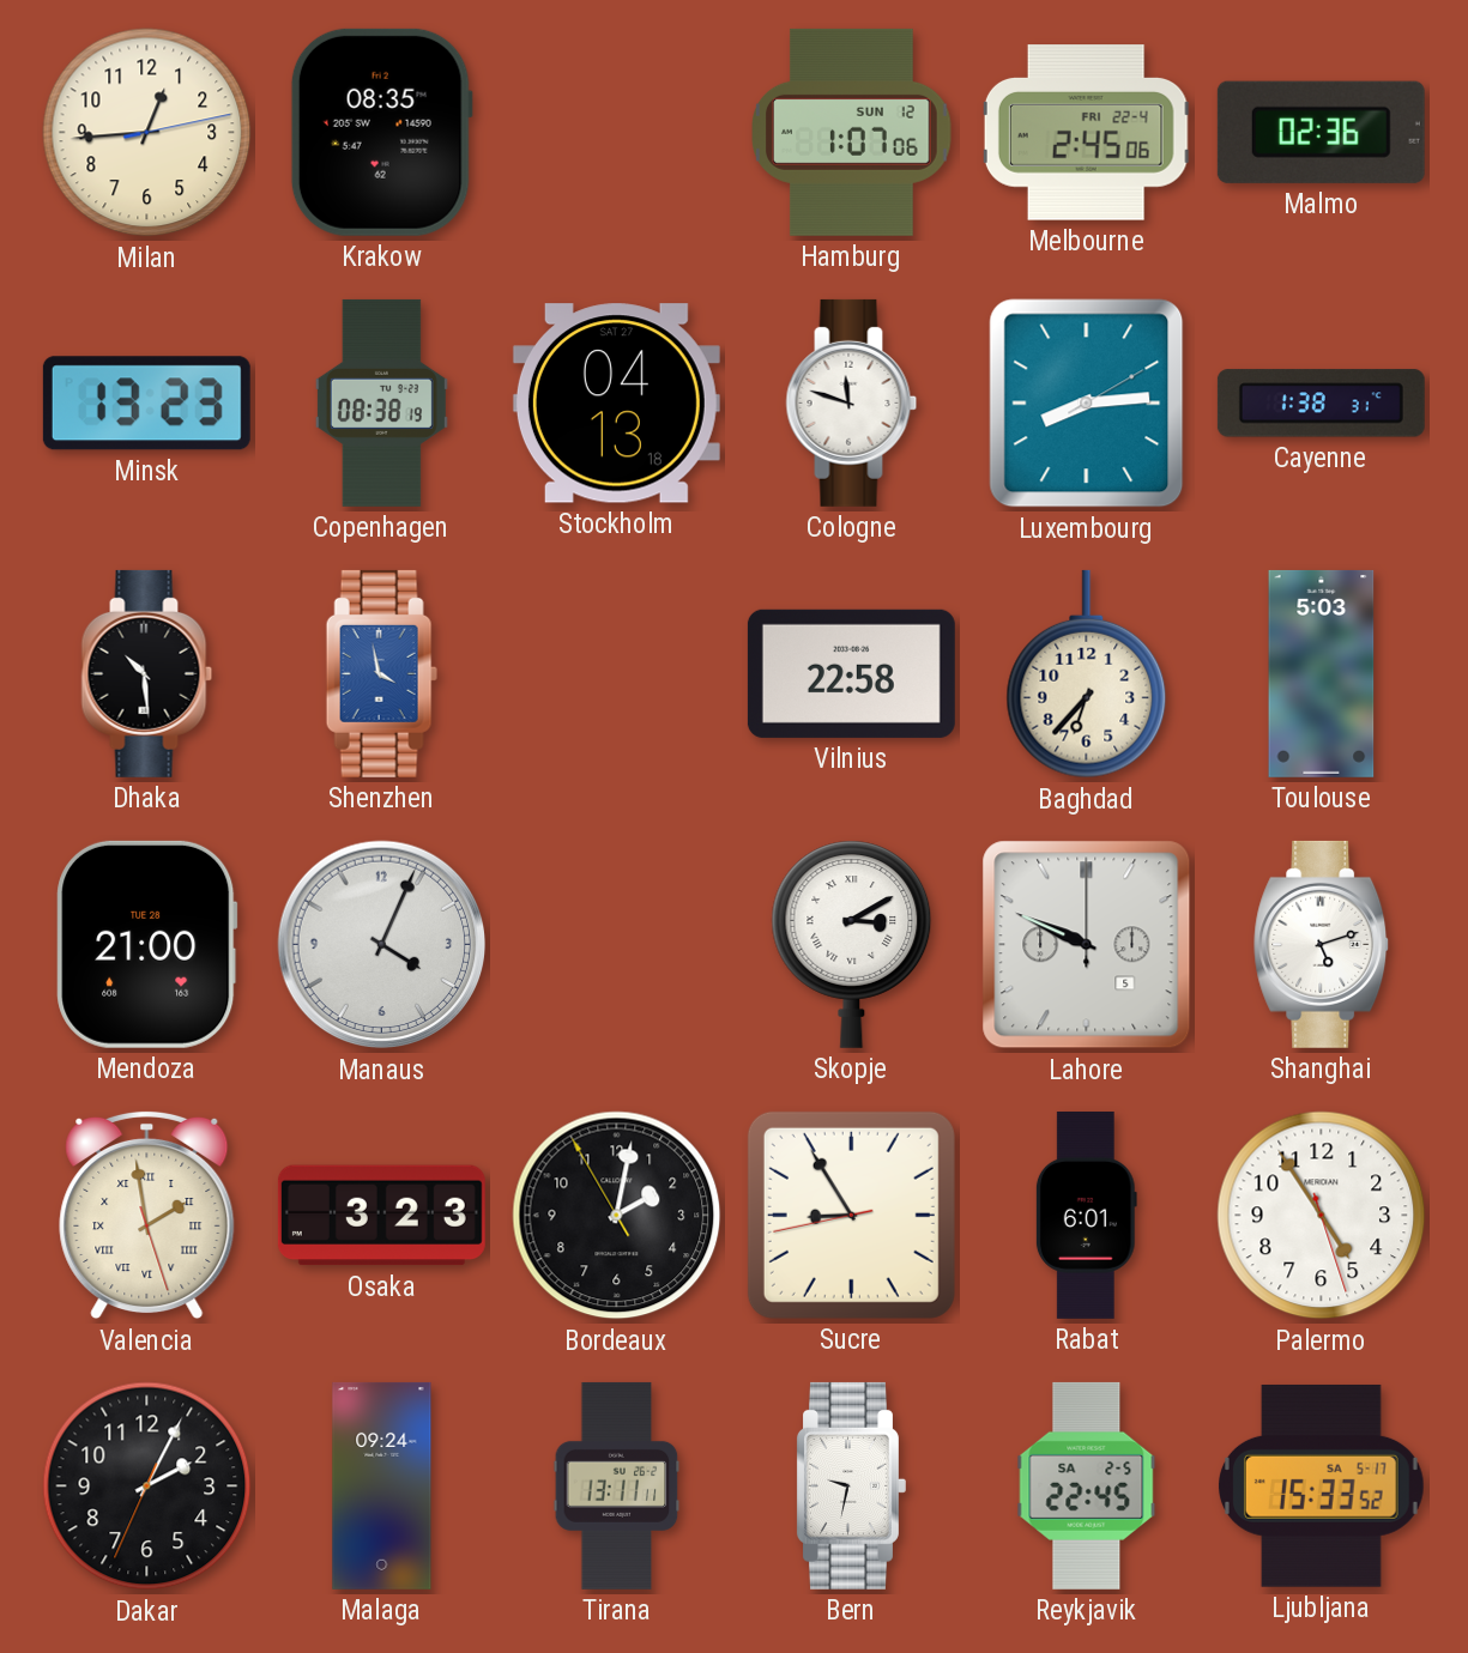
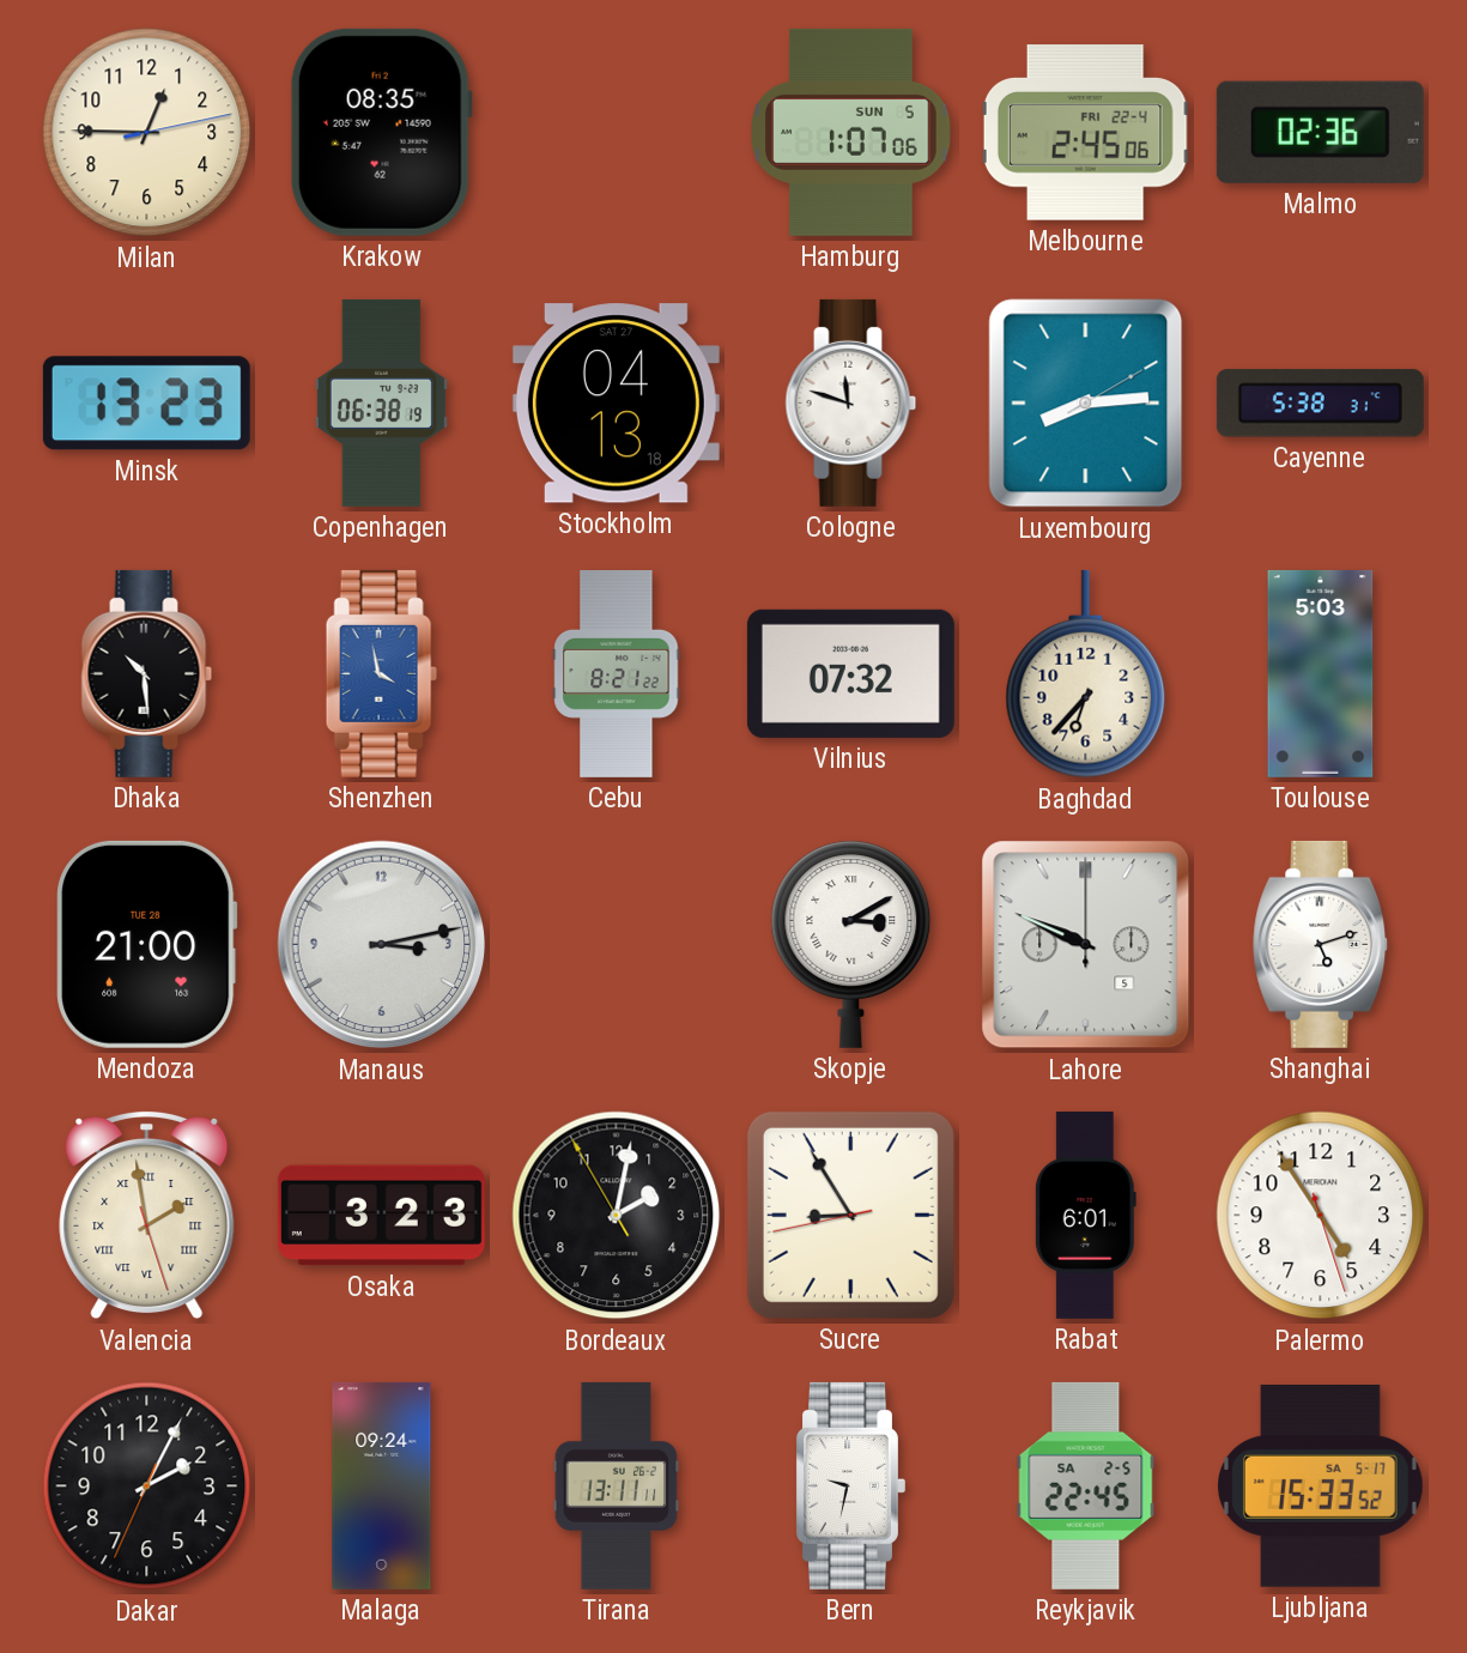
Milan: 12:44 -> 12:45
Hamburg date: SUN 12 -> SUN 5
Copenhagen: 08:38 -> 06:38
Cayenne: 1:38 -> 5:38
Cebu: none -> 8:21
Vilnius: 22:58 -> 07:32
Manaus: 4:04 -> 3:13
